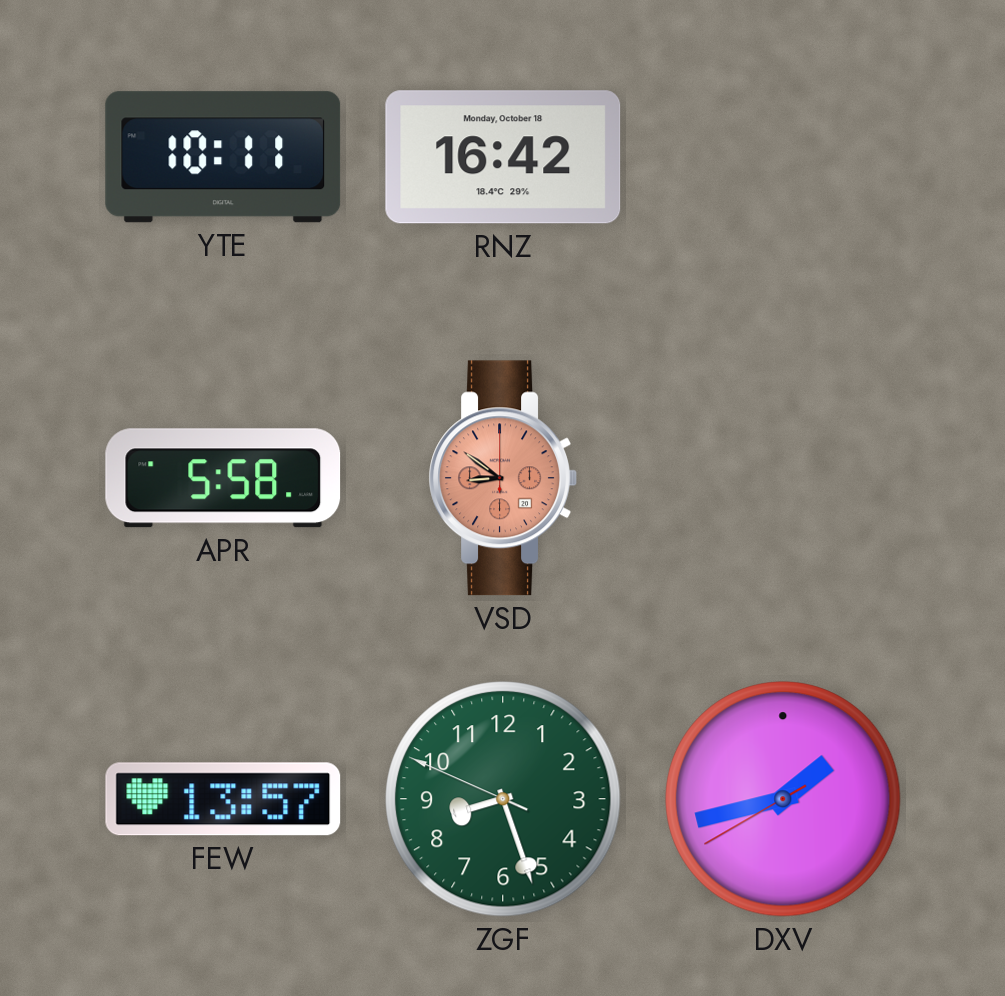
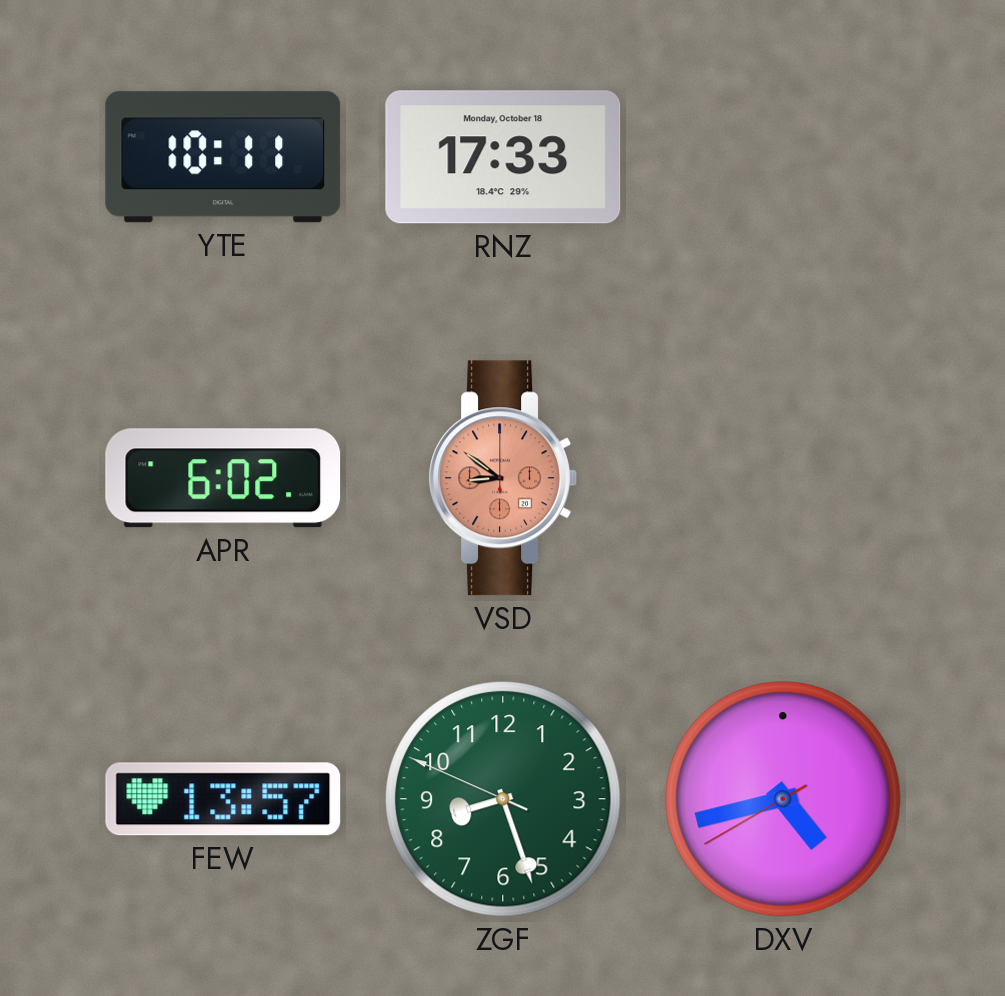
RNZ: 16:42 -> 17:33
APR: 5:58 -> 6:02
DXV: 1:42 -> 4:42
